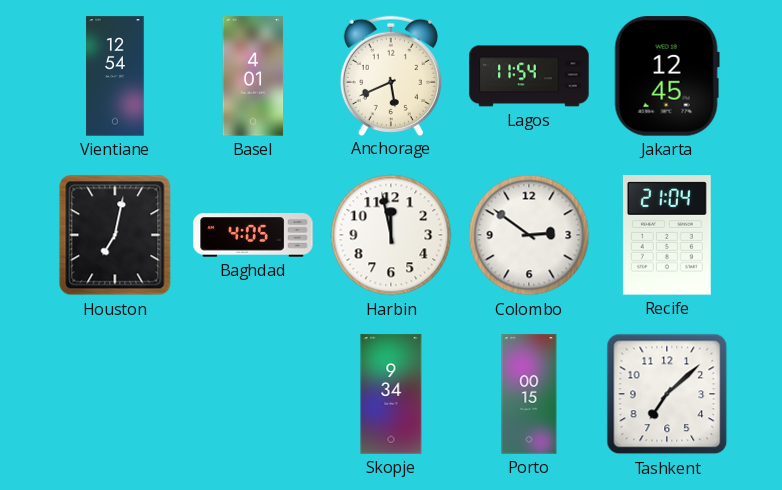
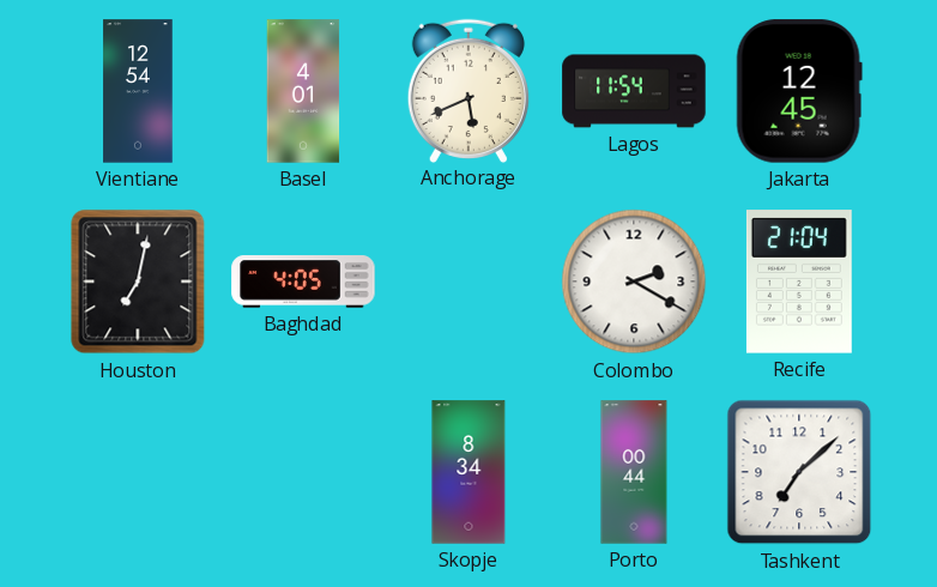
Harbin: 11:58 -> none
Colombo: 2:51 -> 2:20
Skopje: 9:34 -> 8:34
Porto: 00:15 -> 00:44
